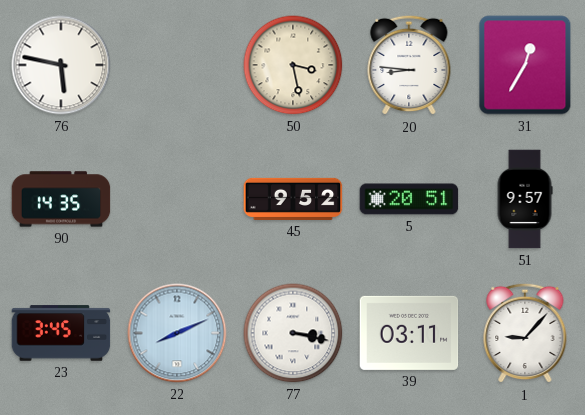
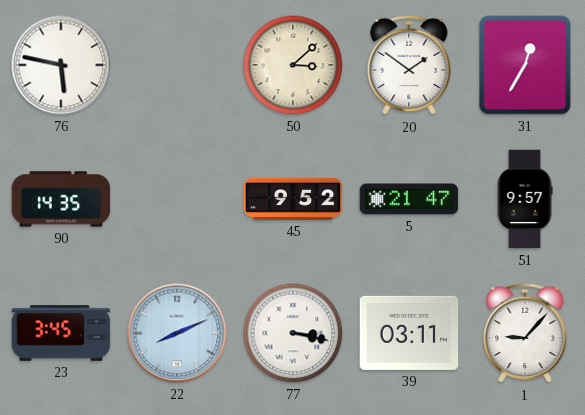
50: 3:28 -> 3:08
20: 8:46 -> 1:51
5: 20:51 -> 21:47
